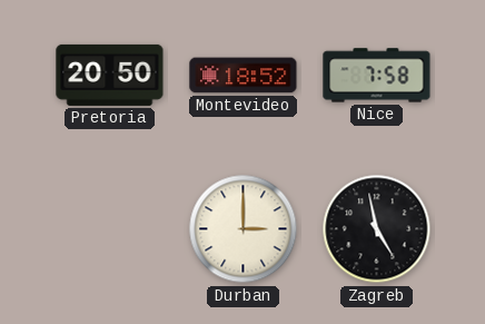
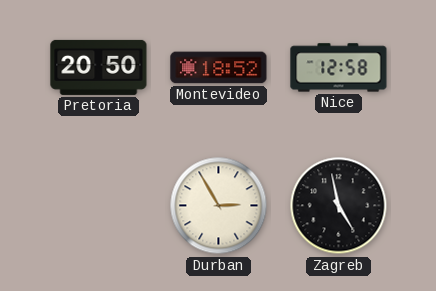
Nice: 7:58 -> 12:58
Durban: 3:00 -> 2:55
